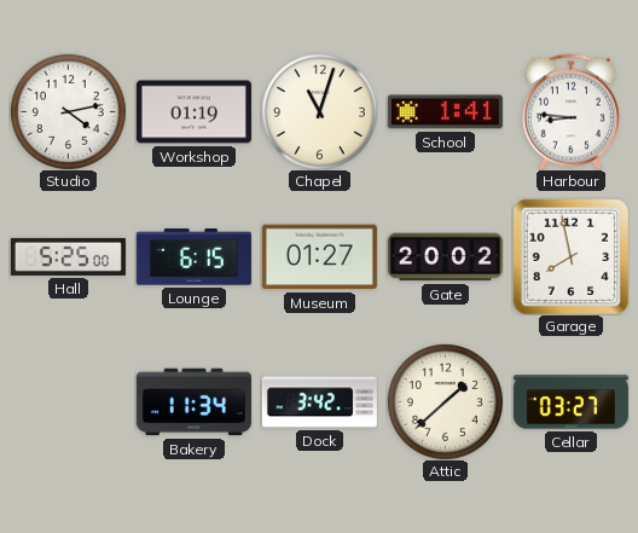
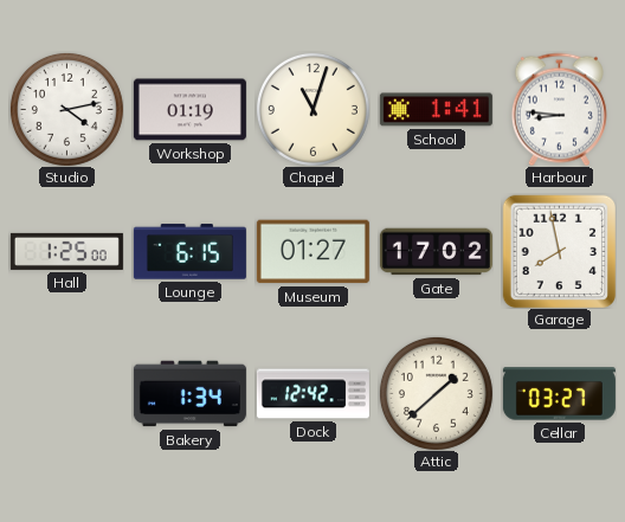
Hall: 5:25 -> 1:25
Gate: 20:02 -> 17:02
Bakery: 11:34 -> 1:34
Dock: 3:42 -> 12:42
